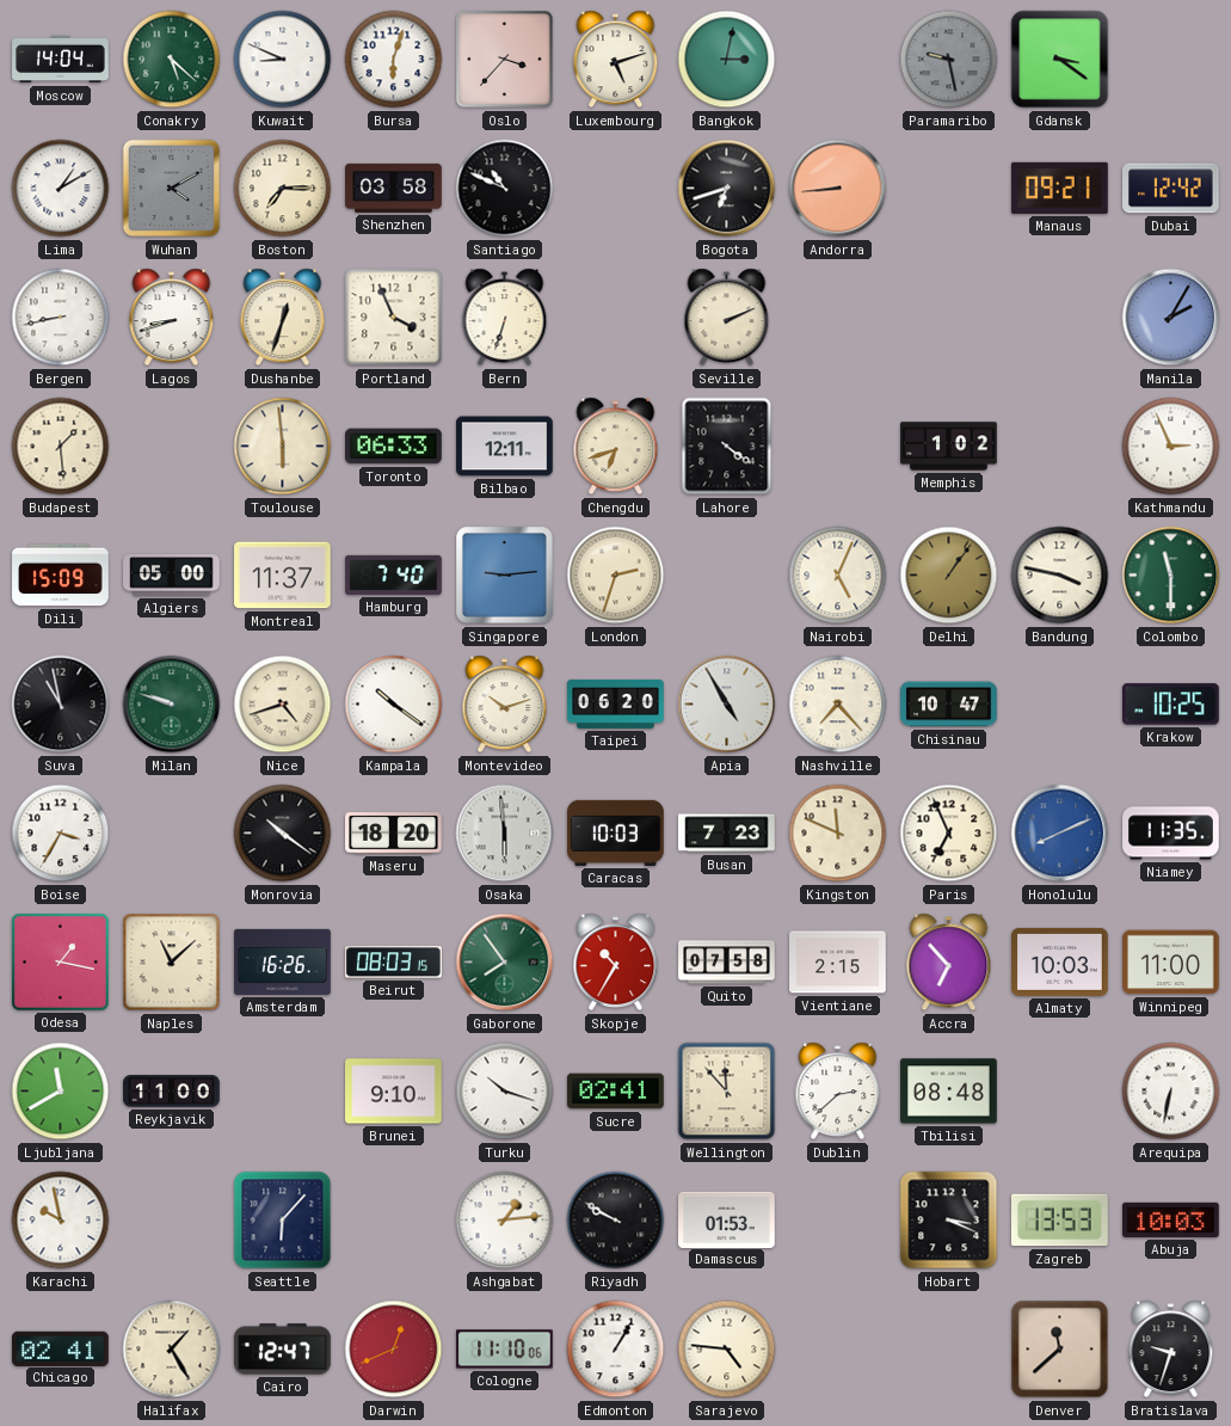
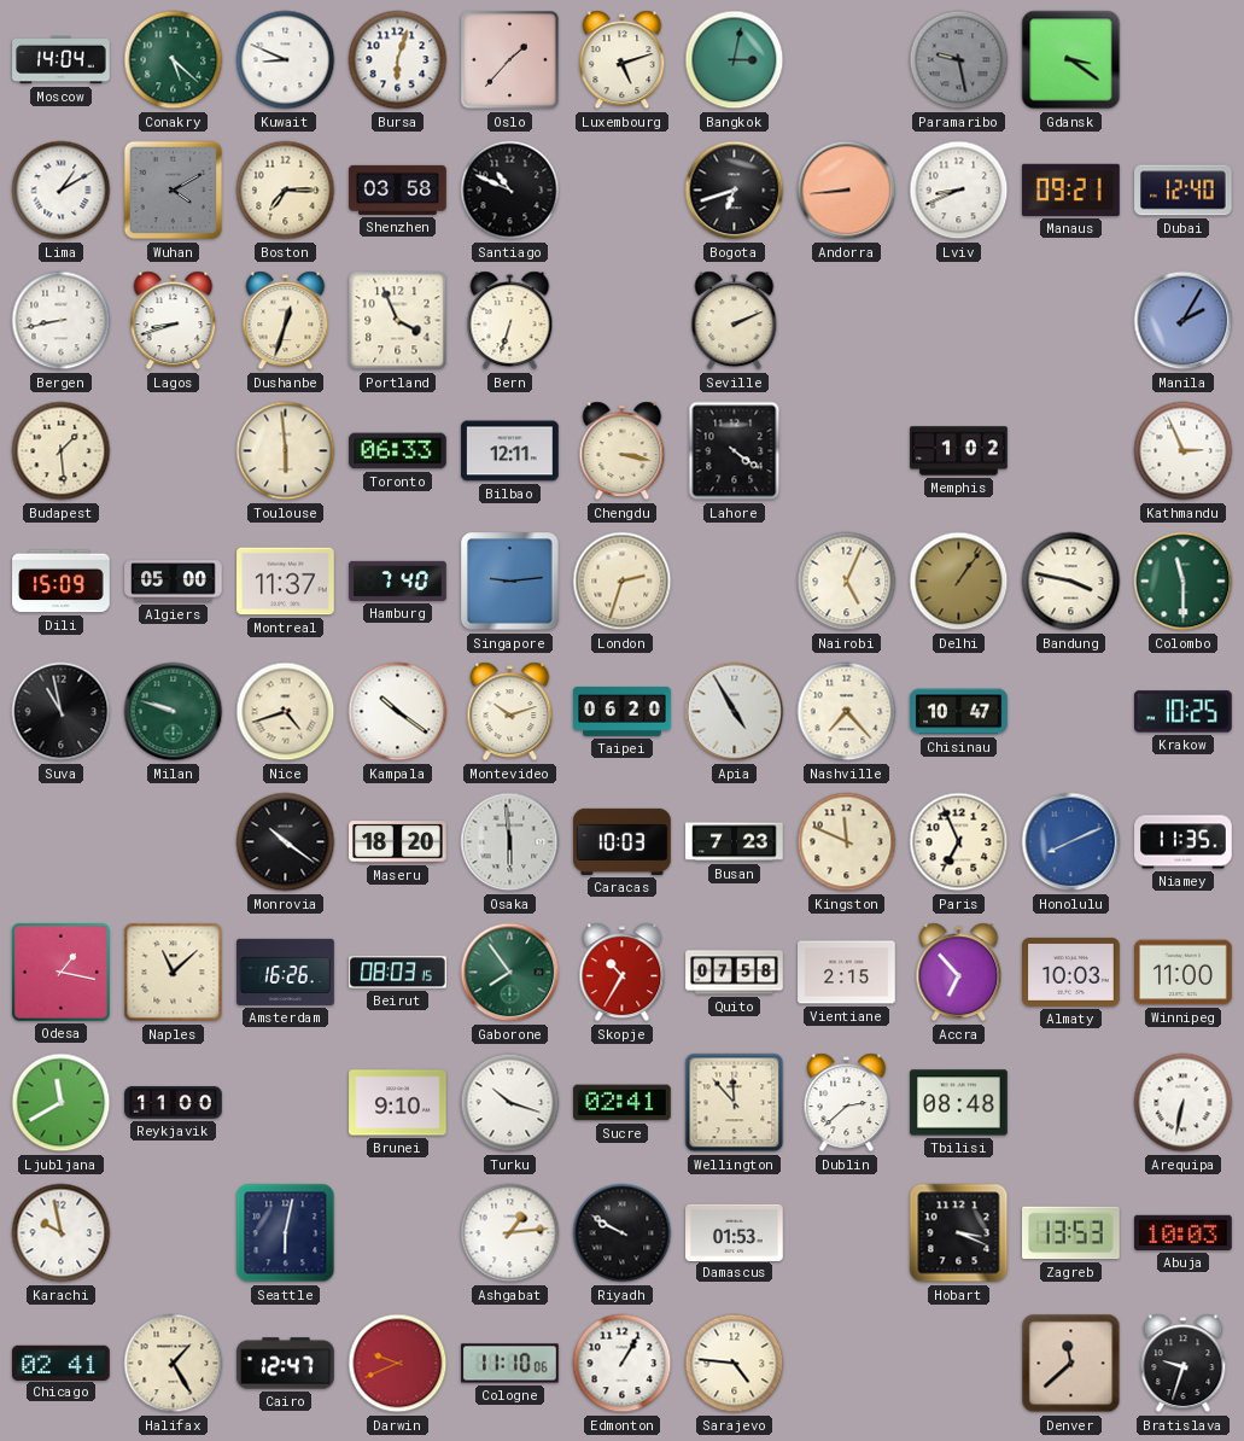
Oslo: 3:37 -> 1:37
Lviv: none -> 8:41
Dubai: 12:42 -> 12:40
Chengdu: 6:42 -> 3:17
Boise: 3:35 -> none
Seattle: 6:07 -> 6:02
Darwin: 12:41 -> 9:41
